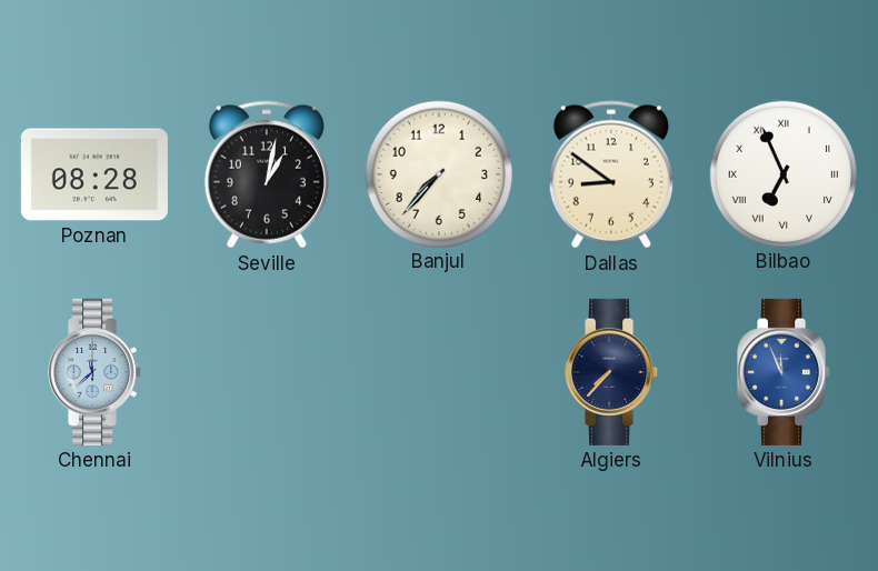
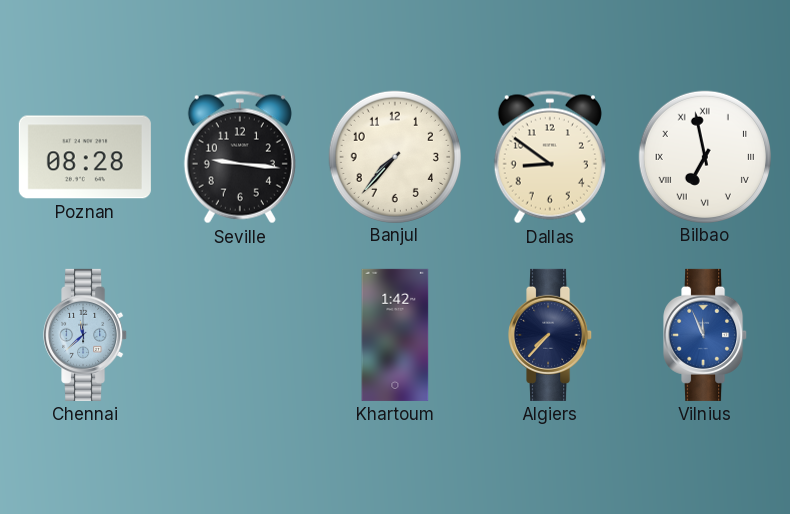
Seville: 1:02 -> 9:16
Bilbao: 6:56 -> 6:58
Khartoum: none -> 1:42
